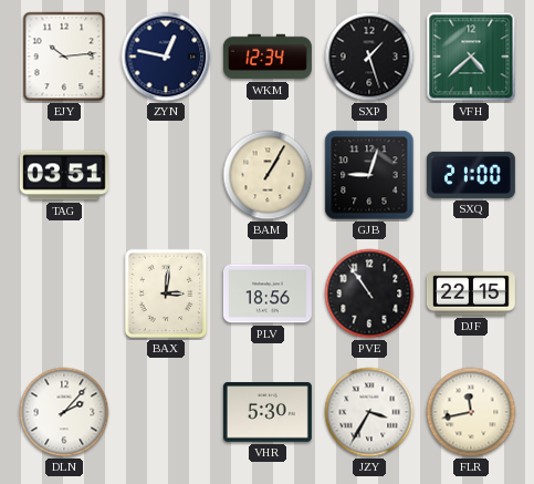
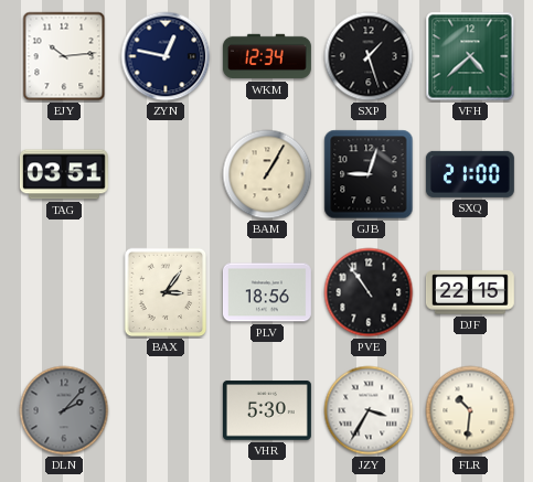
BAX: 3:01 -> 3:06
DLN dial: white -> grey
FLR: 11:43 -> 10:31
